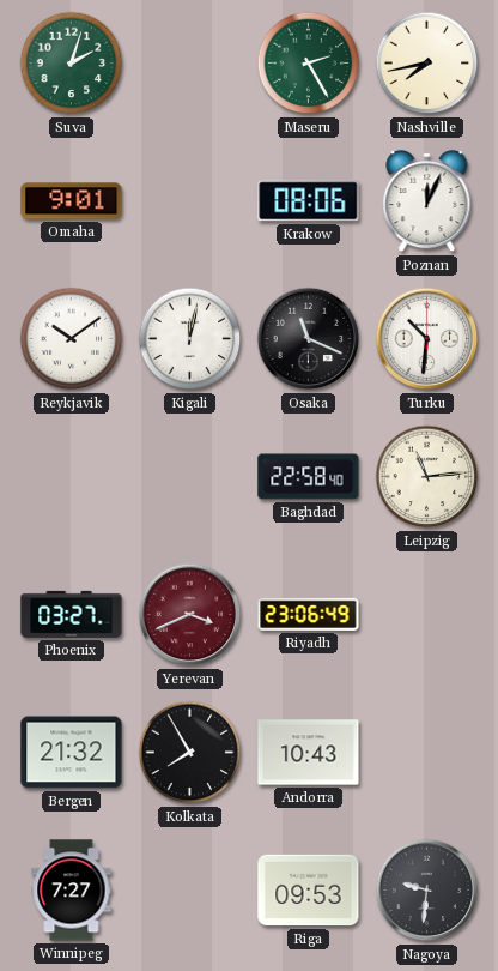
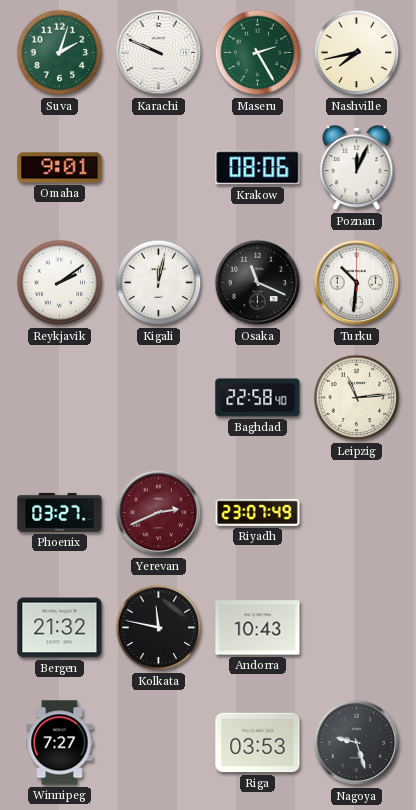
Karachi: none -> 9:49
Reykjavik: 10:09 -> 2:09
Yerevan: 3:41 -> 2:41
Riyadh: 23:06 -> 23:07
Kolkata: 7:55 -> 11:47
Riga: 09:53 -> 03:53
Nagoya: 9:31 -> 9:27
